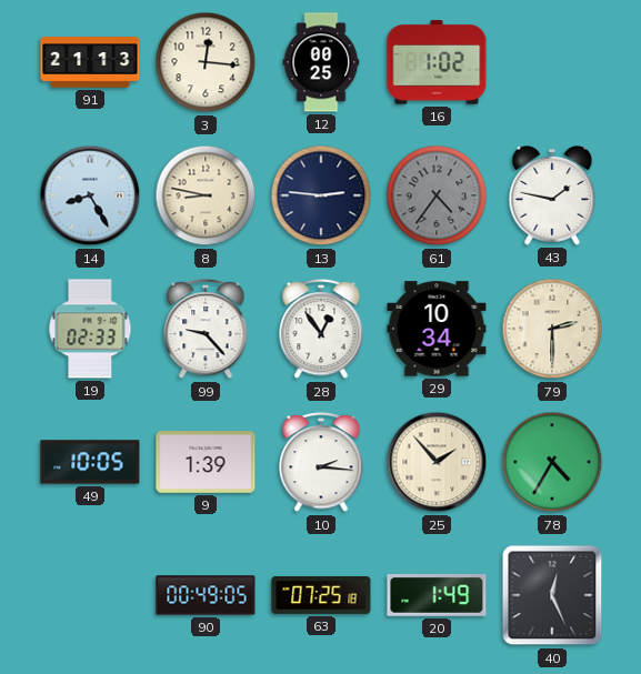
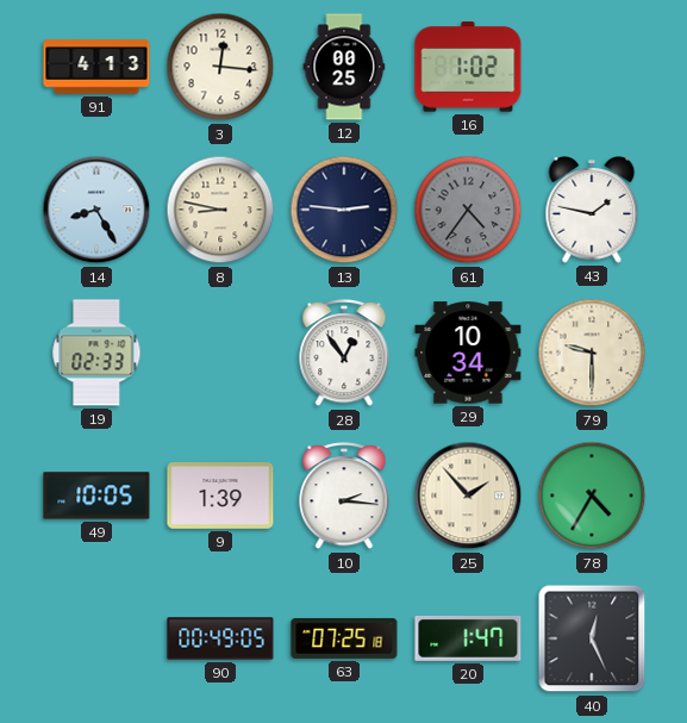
91: 21:13 -> 4:13
99: 9:23 -> none
79: 2:30 -> 9:30
20: 1:49 -> 1:47
